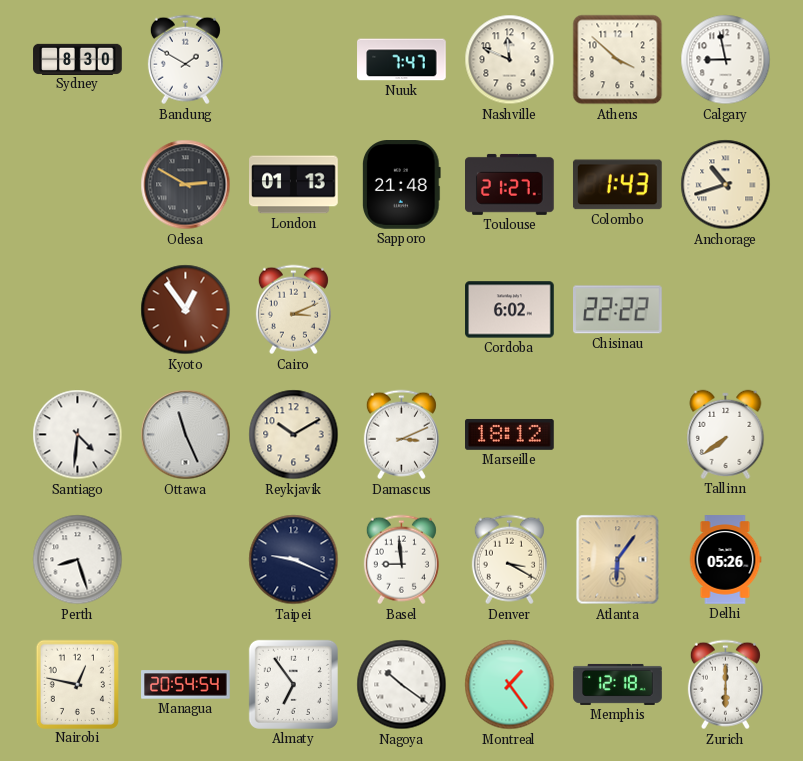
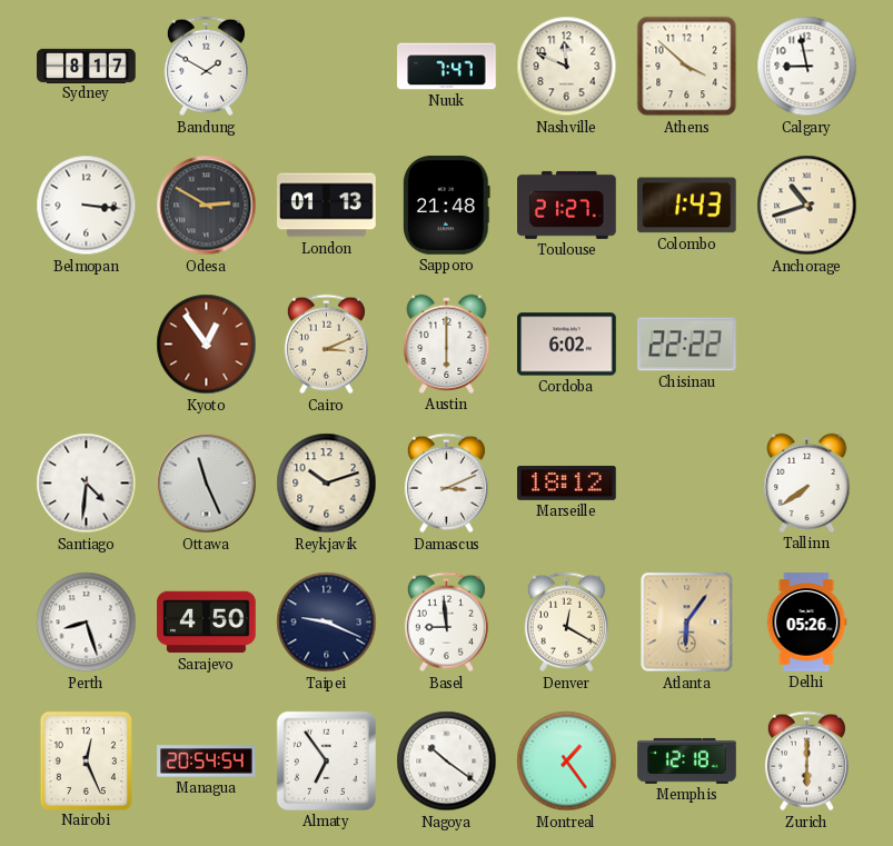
Sydney: 8:30 -> 8:17
Belmopan: none -> 3:16
Austin: none -> 6:00
Reykjavik: 10:10 -> 10:12
Sarajevo: none -> 4:50
Denver: 3:20 -> 12:20
Nairobi: 12:47 -> 12:26
